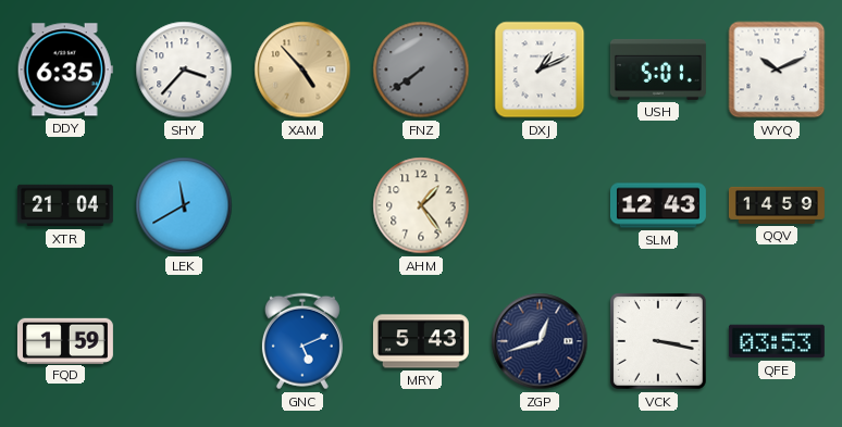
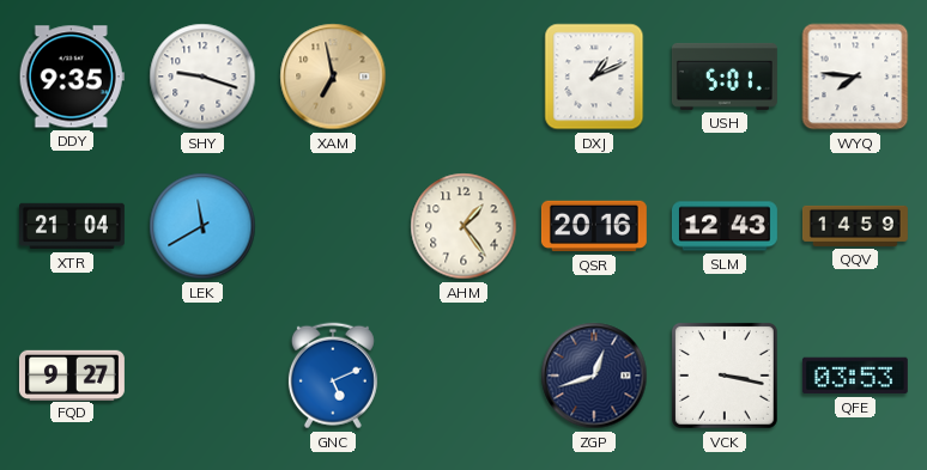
DDY: 6:35 -> 9:35
SHY: 3:37 -> 9:18
XAM: 4:53 -> 6:58
FNZ: 7:39 -> none
WYQ: 10:11 -> 7:46
QSR: none -> 20:16
FQD: 1:59 -> 9:27
MRY: 5:43 -> none
